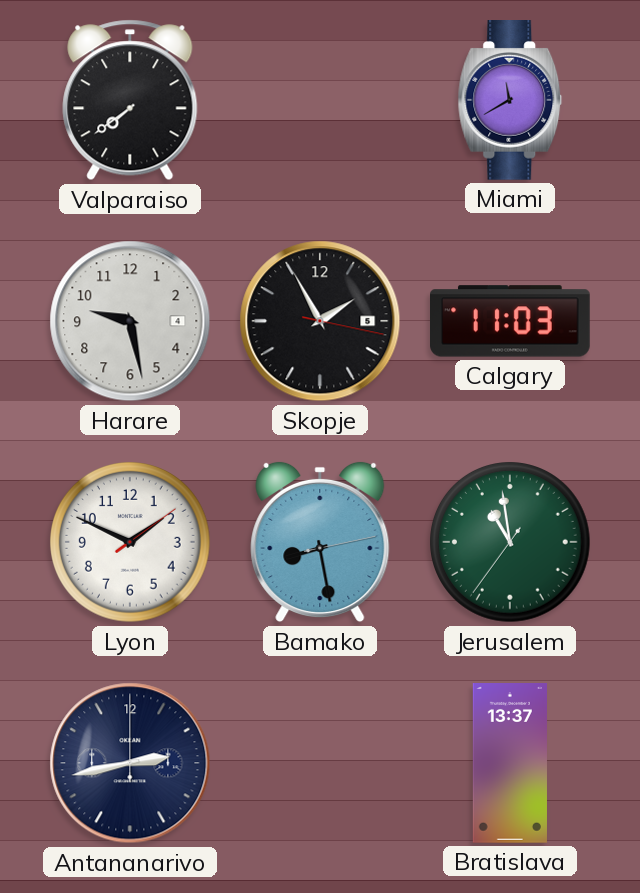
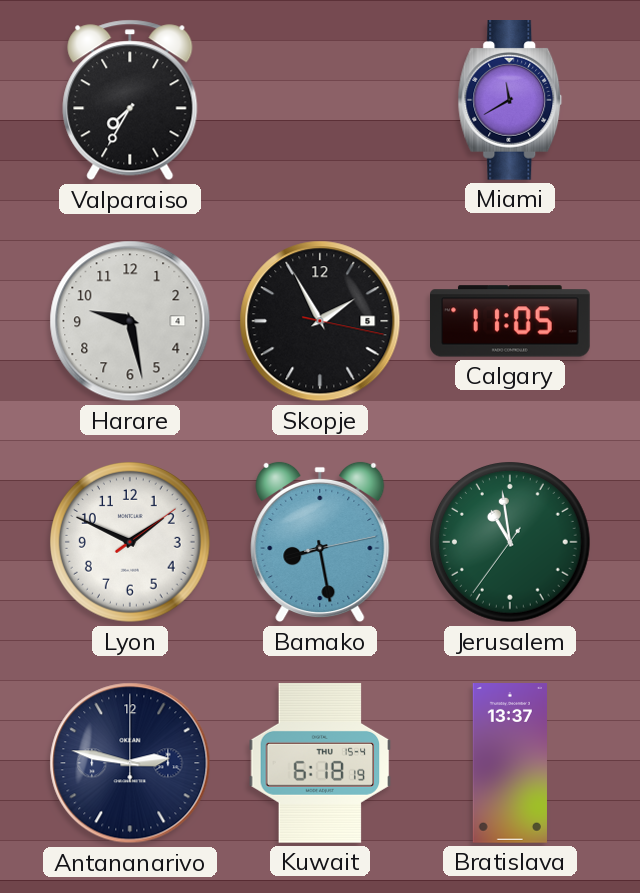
Valparaiso: 7:39 -> 7:35
Calgary: 11:03 -> 11:05
Antananarivo: 2:43 -> 2:47
Kuwait: none -> 6:18
